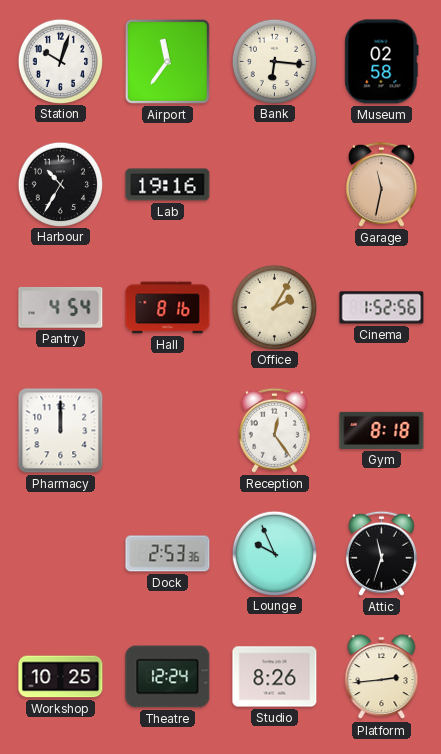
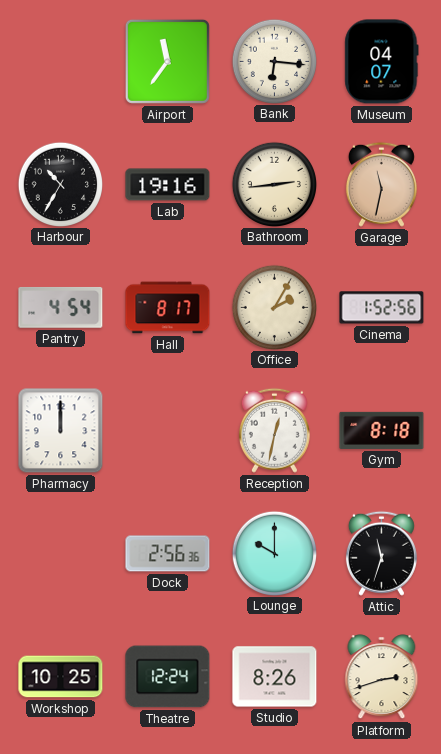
Station: 10:03 -> none
Museum: 02:58 -> 04:07
Bathroom: none -> 2:44
Hall: 8:16 -> 8:17
Reception: 12:24 -> 12:32
Dock: 2:53 -> 2:56
Lounge: 9:56 -> 10:00
Platform: 2:44 -> 2:42
